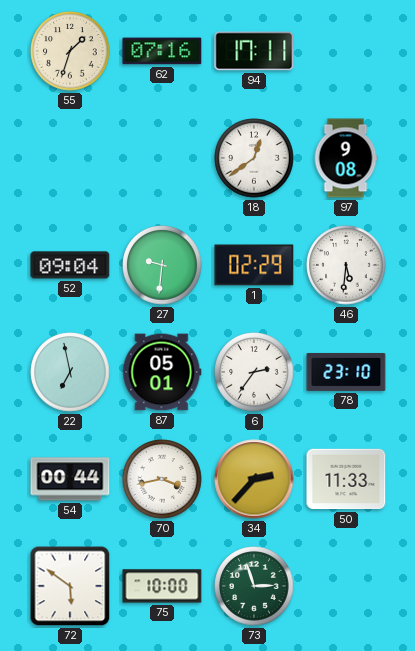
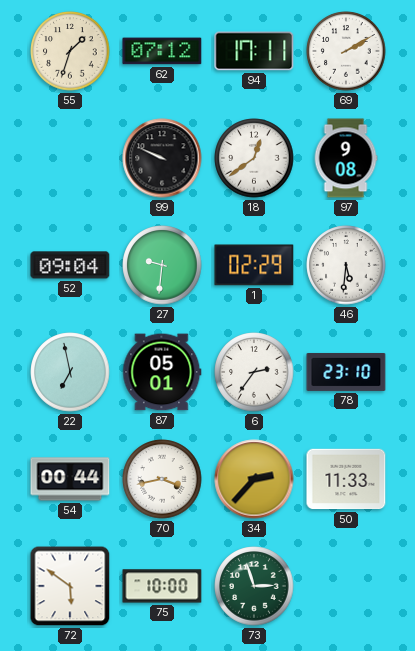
62: 07:16 -> 07:12
69: none -> 2:10
99: none -> 9:49
